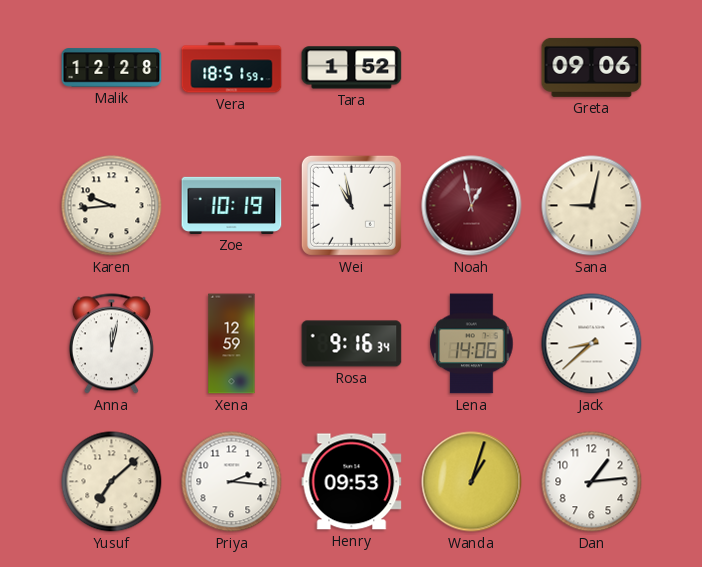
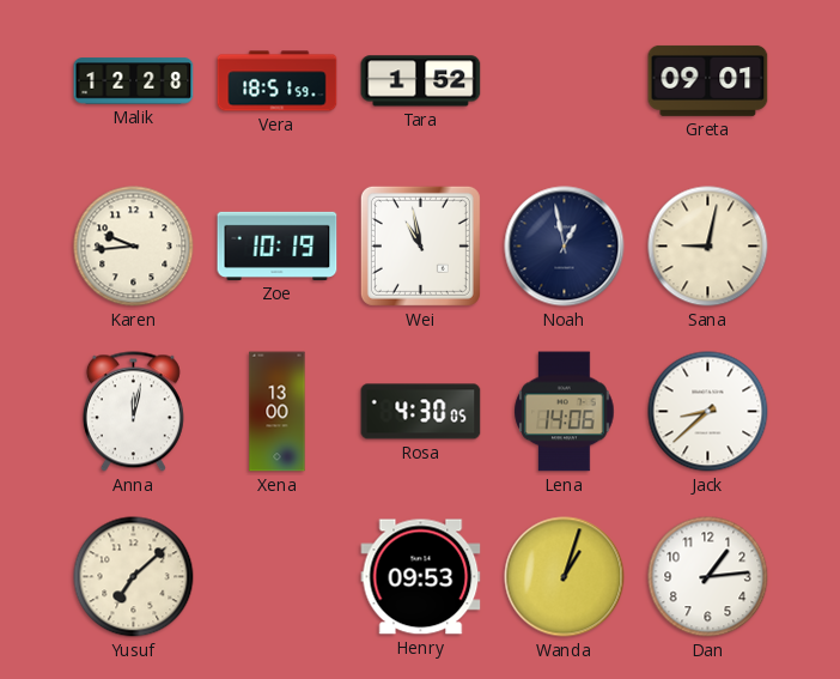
Greta: 09:06 -> 09:01
Noah dial: burgundy -> navy
Xena: 12:59 -> 13:00
Rosa: 9:16 -> 4:30
Priya: 2:16 -> none
